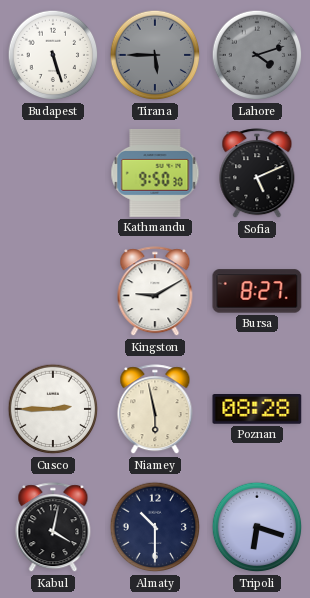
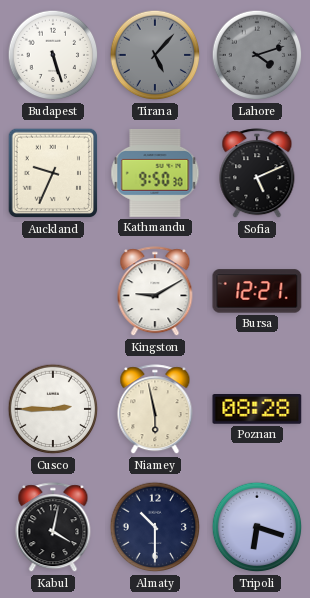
Tirana: 5:45 -> 5:07
Auckland: none -> 9:34
Bursa: 8:27 -> 12:21
